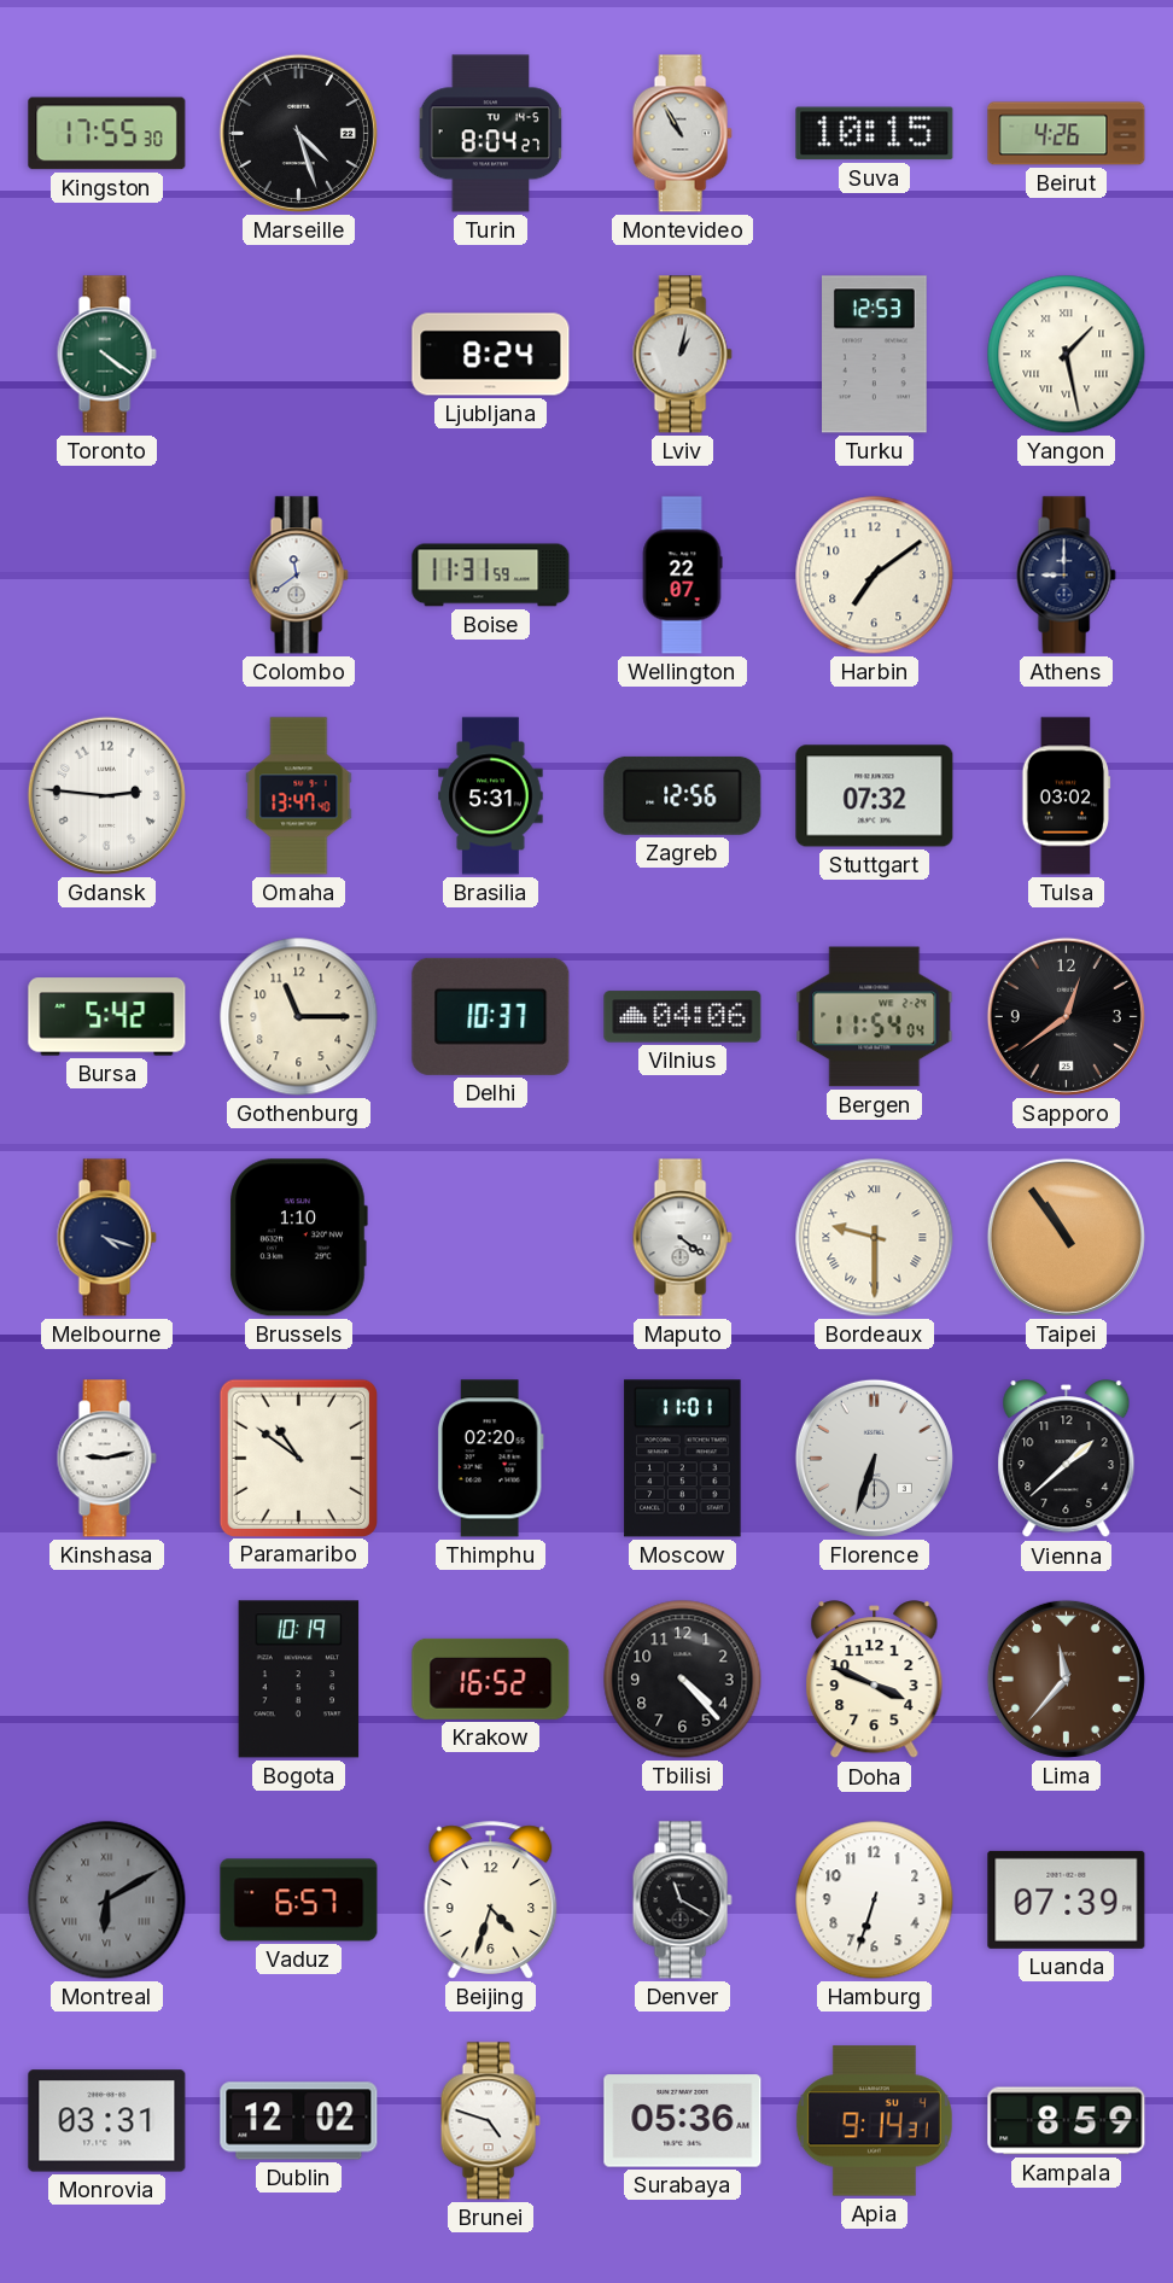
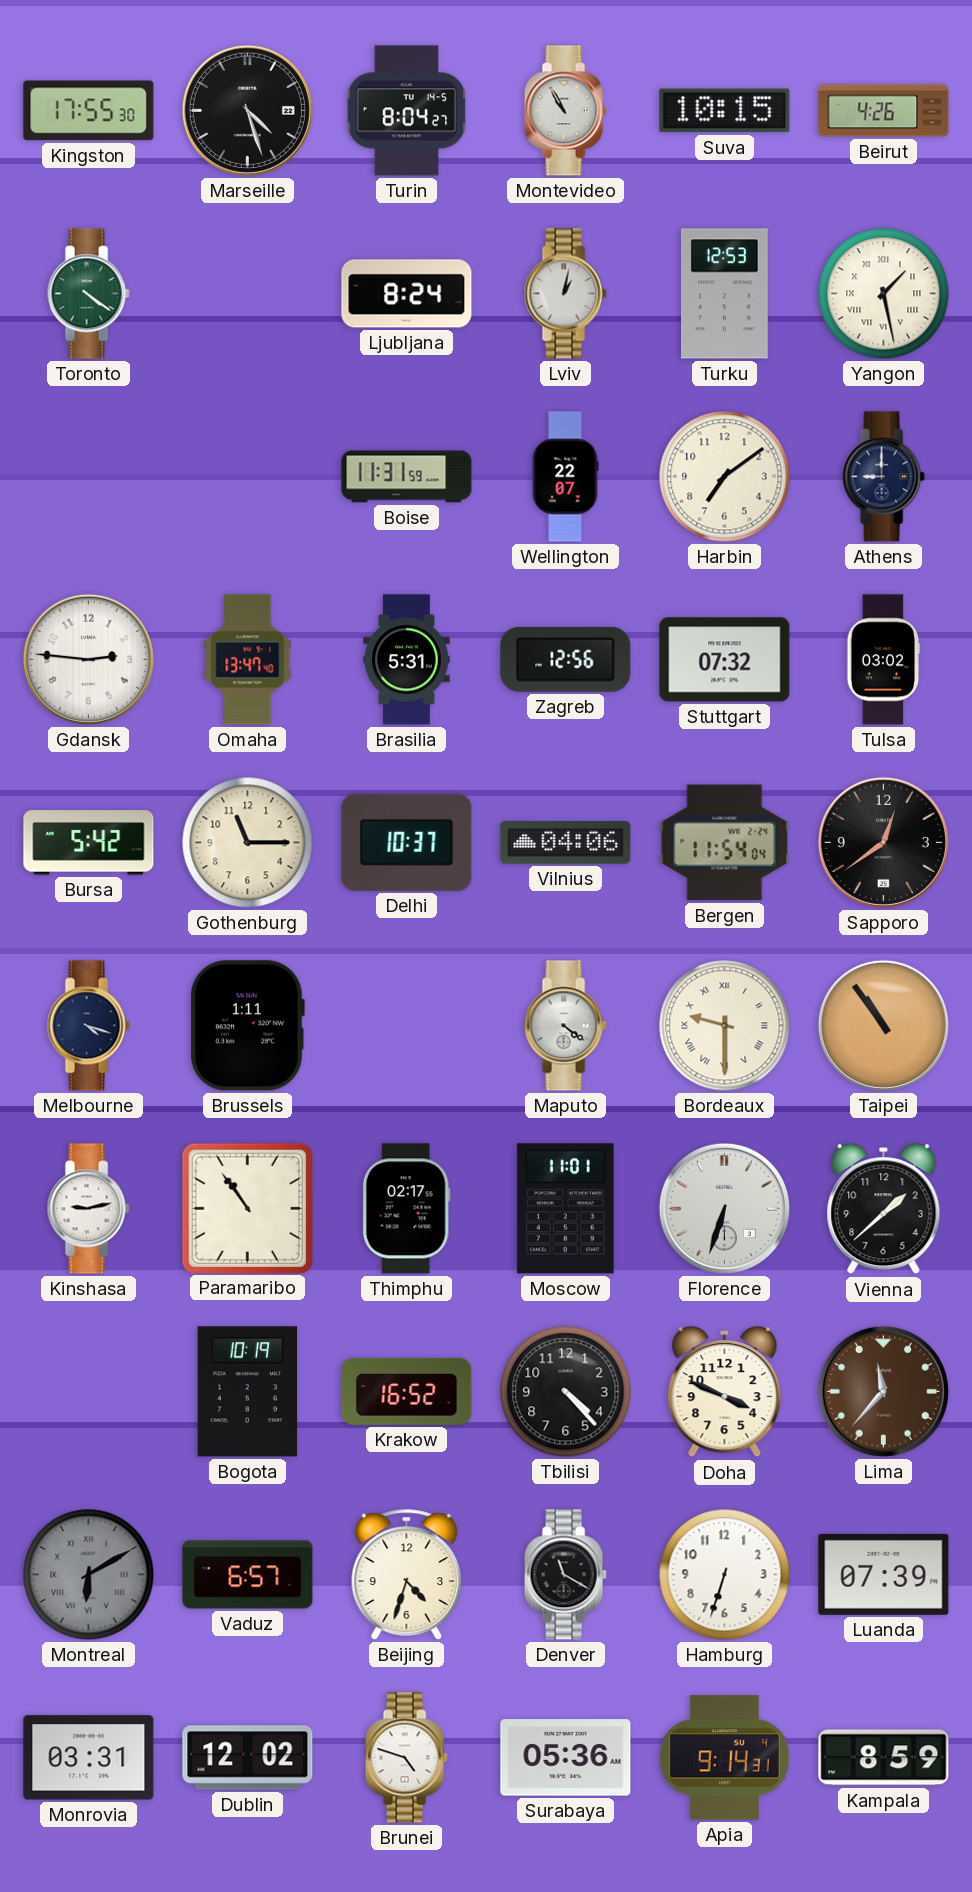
Colombo: 11:39 -> none
Brussels: 1:10 -> 1:11
Paramaribo: 10:51 -> 10:54
Thimphu: 02:20 -> 02:17
